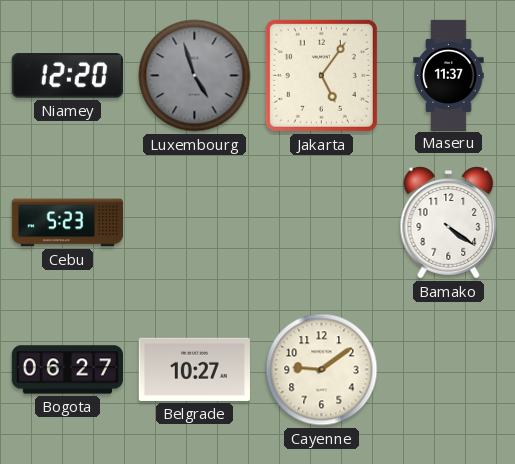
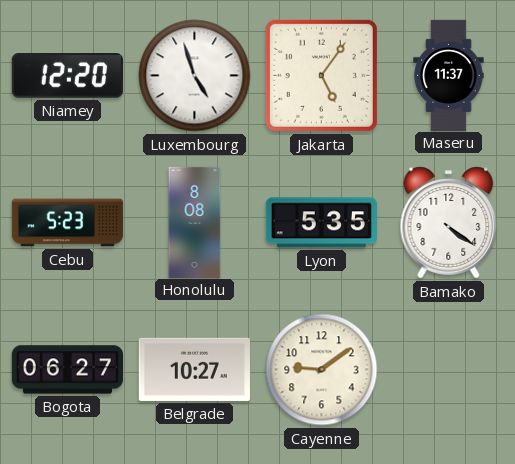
Luxembourg dial: grey -> white
Honolulu: none -> 8:08
Lyon: none -> 5:35
